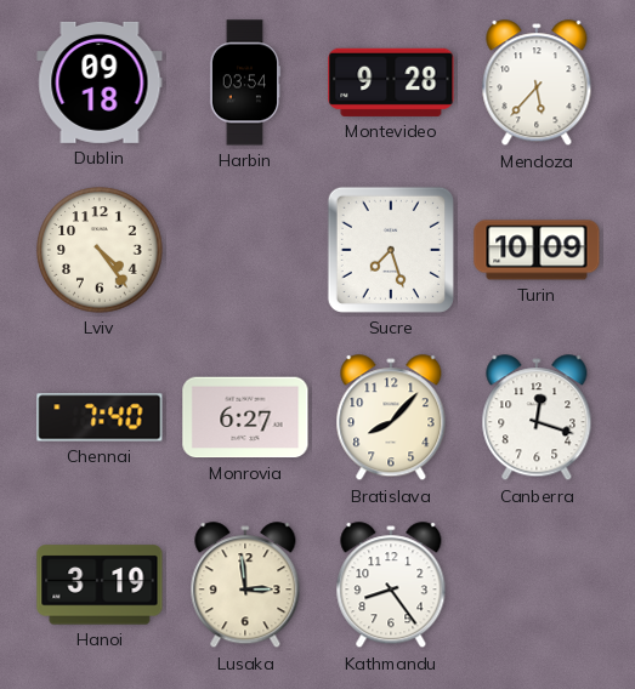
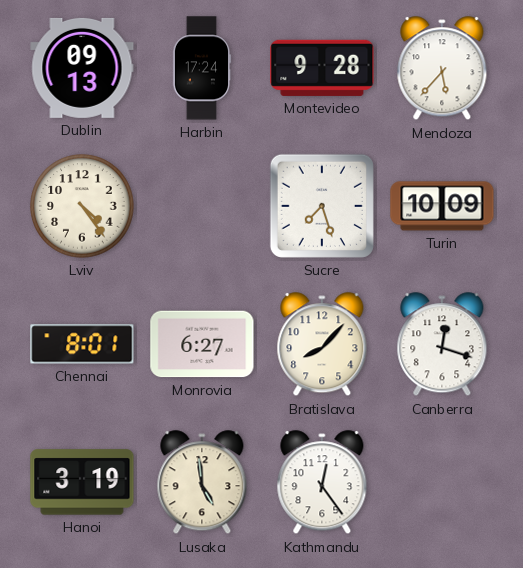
Dublin: 09:18 -> 09:13
Harbin: 03:54 -> 17:24
Chennai: 7:40 -> 8:01
Lusaka: 2:59 -> 4:59
Kathmandu: 8:24 -> 12:24
